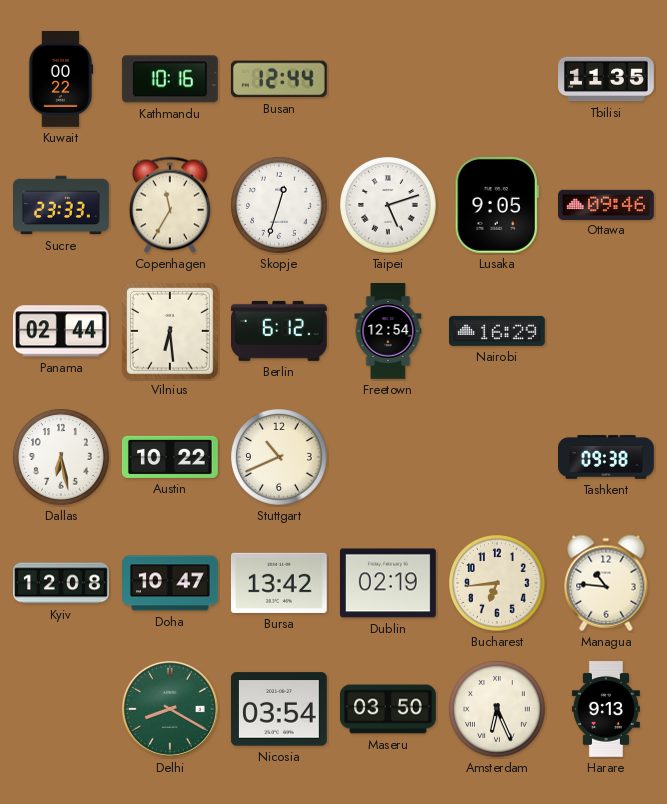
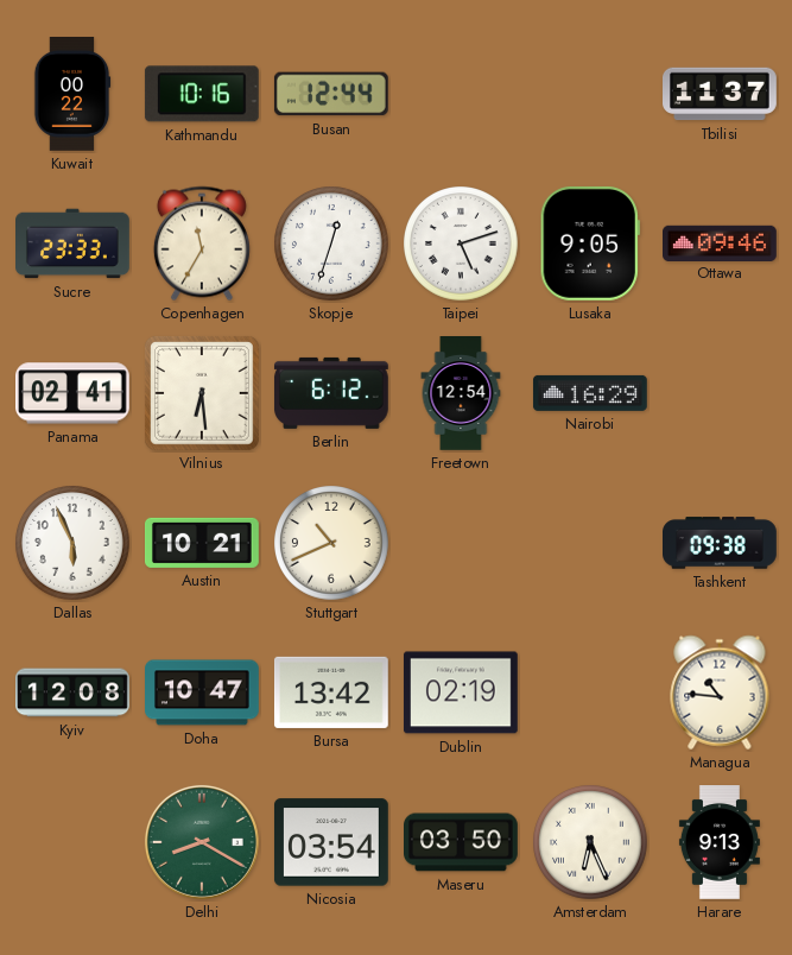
Tbilisi: 11:35 -> 11:37
Panama: 02:44 -> 02:41
Dallas: 6:28 -> 5:56
Austin: 10:22 -> 10:21
Bucharest: 6:44 -> none
